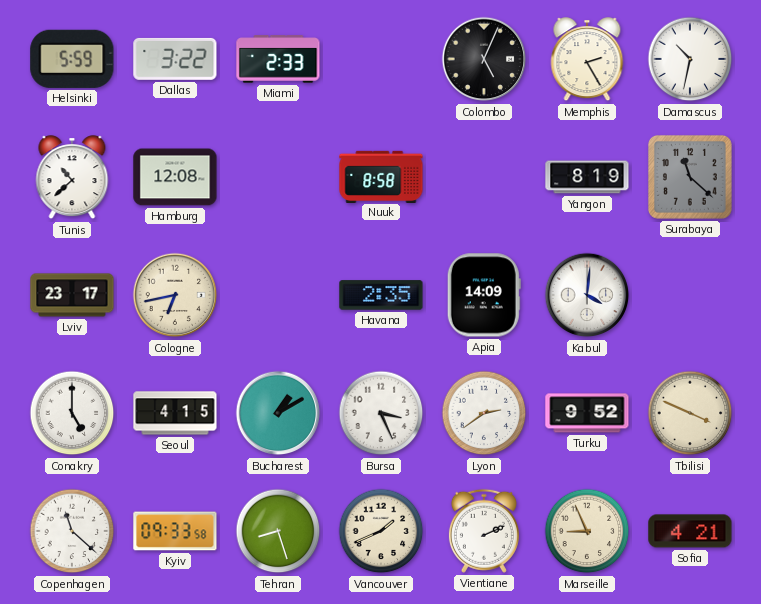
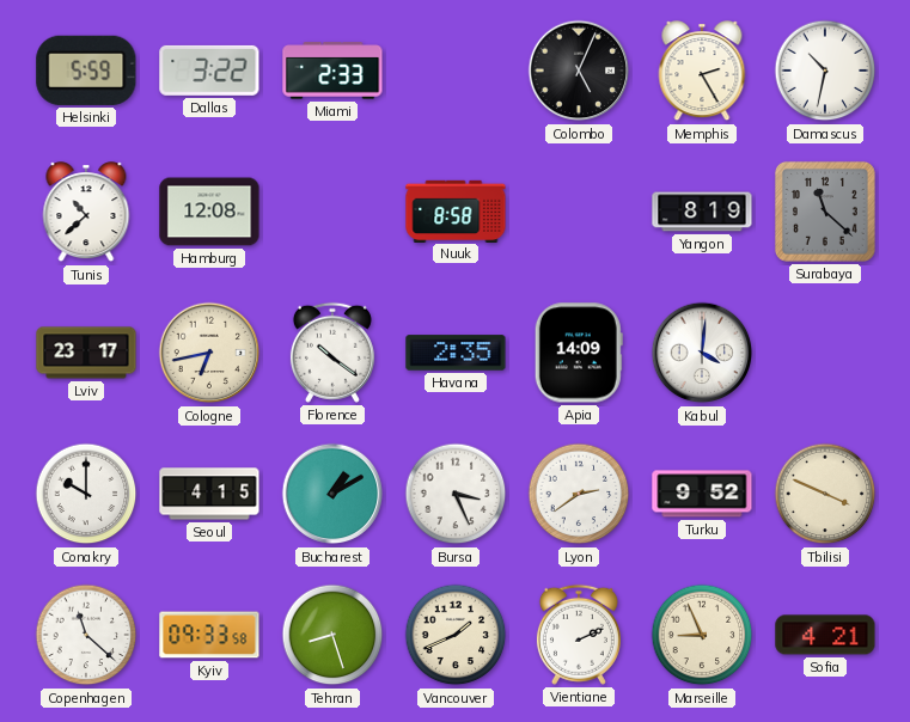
Florence: none -> 10:21
Conakry: 5:00 -> 10:00
